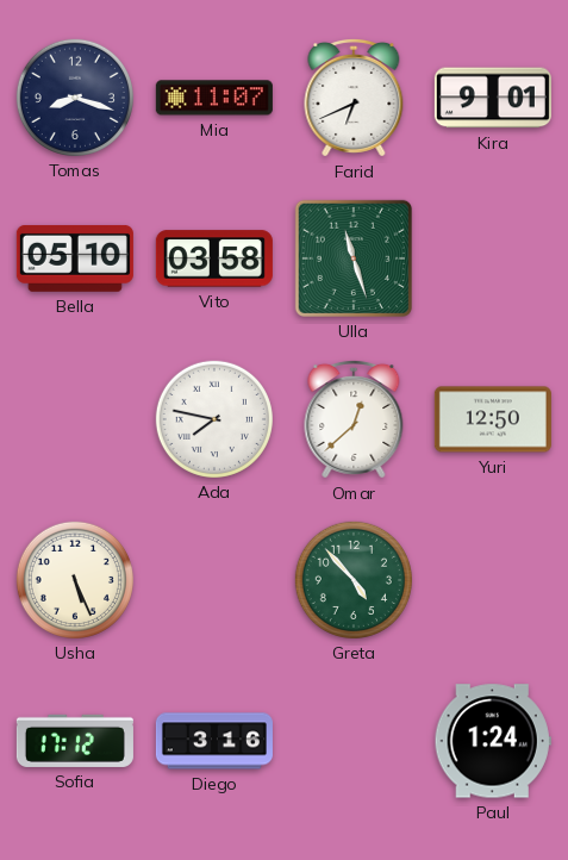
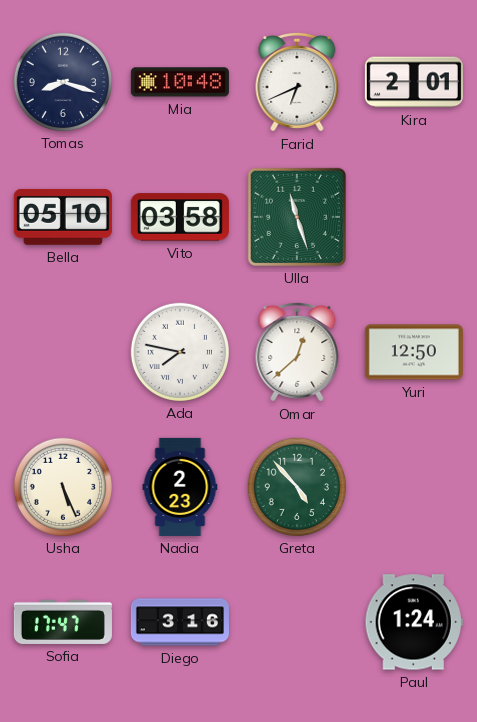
Mia: 11:07 -> 10:48
Kira: 9:01 -> 2:01
Nadia: none -> 2:23
Sofia: 17:12 -> 17:47
